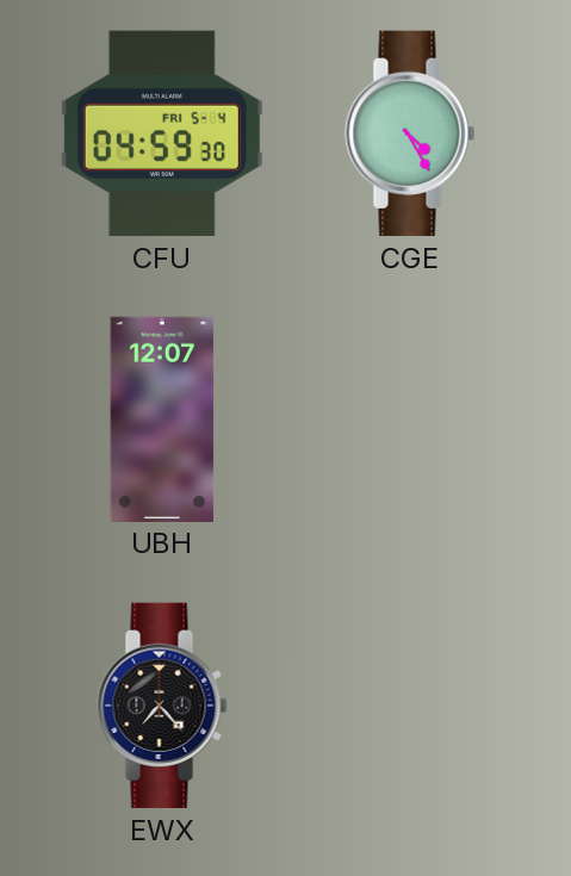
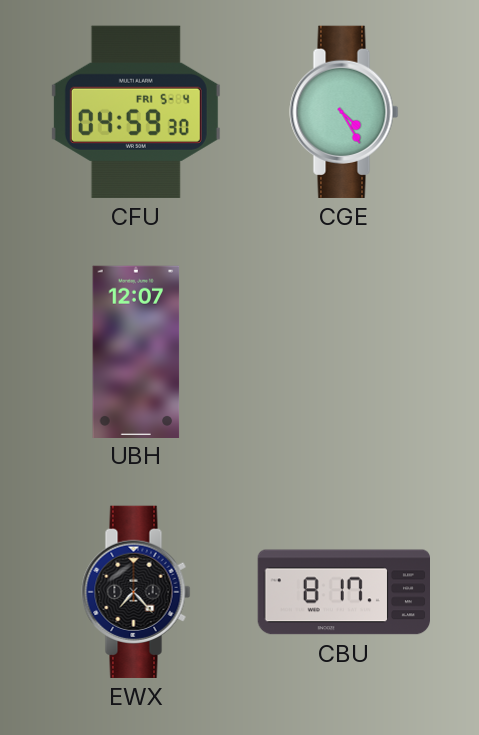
CBU: none -> 8:17
